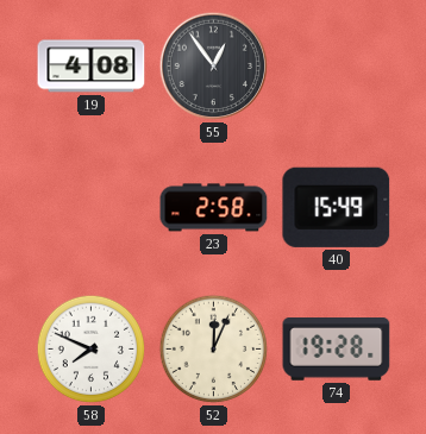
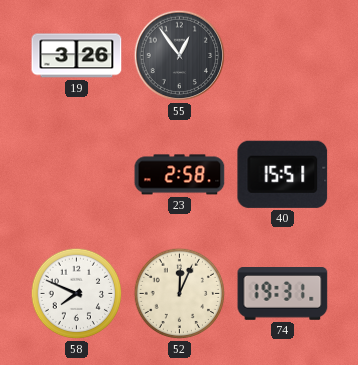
19: 4:08 -> 3:26
40: 15:49 -> 15:51
74: 19:28 -> 19:31
